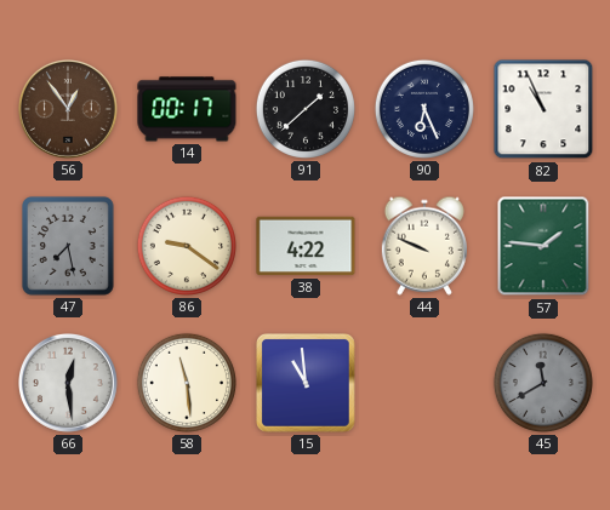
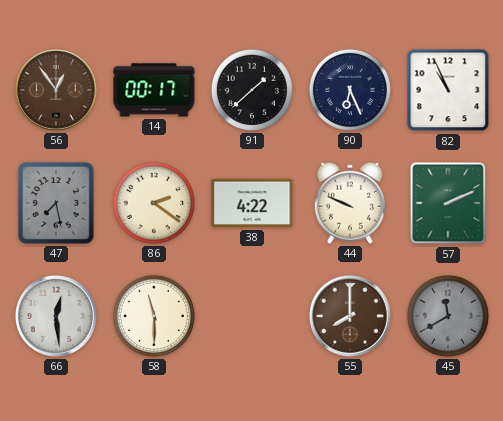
86: 9:21 -> 2:21
57: 1:46 -> 2:11
58: 11:29 -> 11:30
15: 10:59 -> none
55: none -> 8:00
